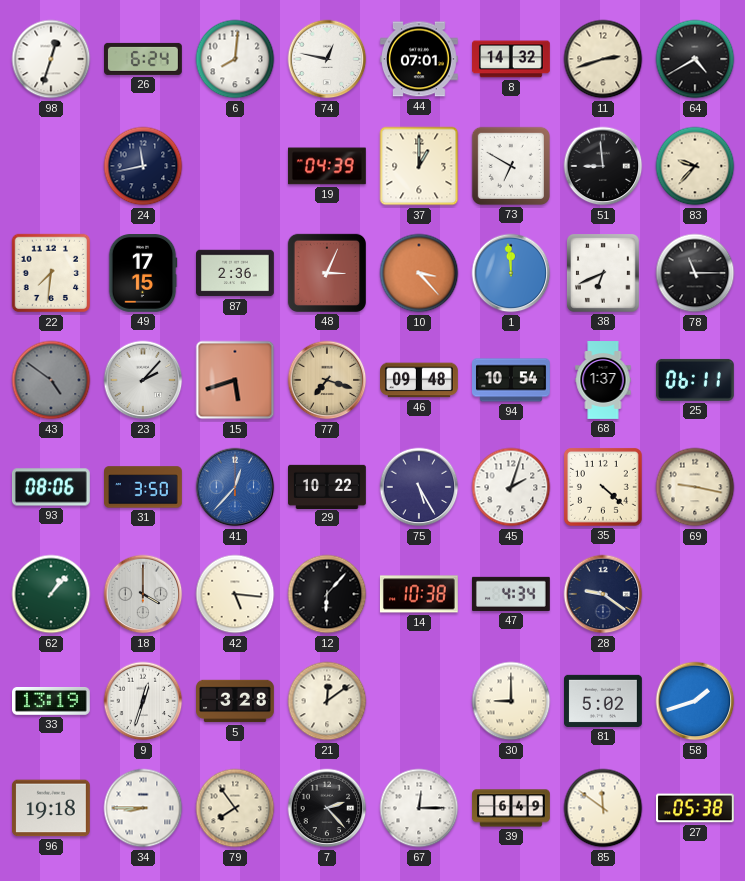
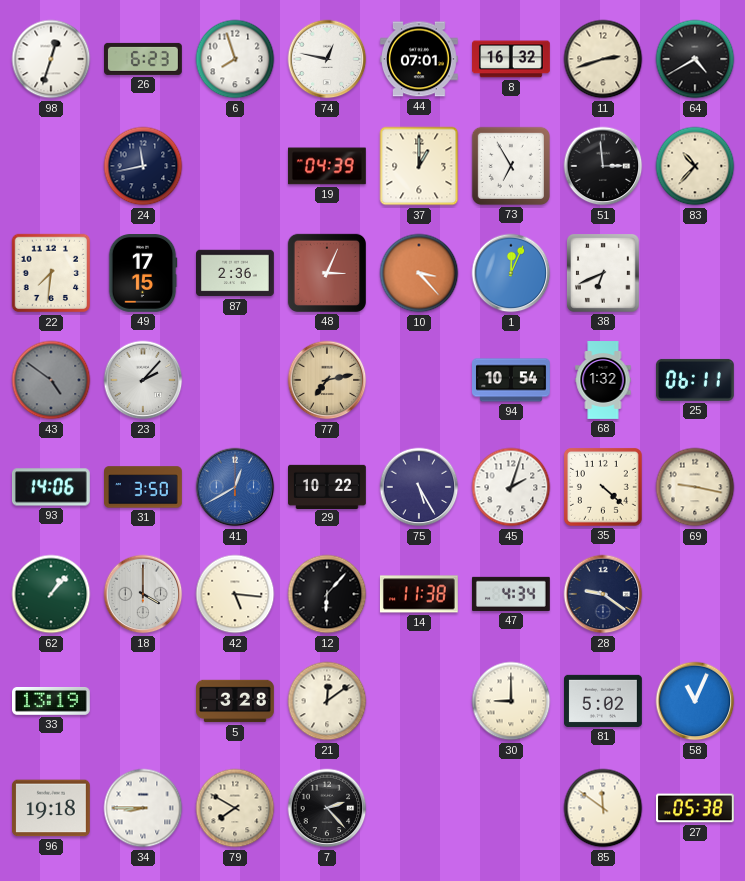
26: 6:24 -> 6:23
6: 8:01 -> 7:57
8: 14:32 -> 16:32
73: 6:50 -> 6:55
51: 8:59 -> 2:59
83: 9:37 -> 10:37
1: 11:59 -> 12:04
78: 11:15 -> none
15: 5:42 -> none
77: 7:18 -> 7:13
46: 09:48 -> none
68: 1:37 -> 1:32
93: 08:06 -> 14:06
41: 12:37 -> 12:40
14: 10:38 -> 11:38
9: 12:33 -> none
58: 1:42 -> 11:04
79: 7:54 -> 7:50
67: 12:15 -> none
39: 6:49 -> none
